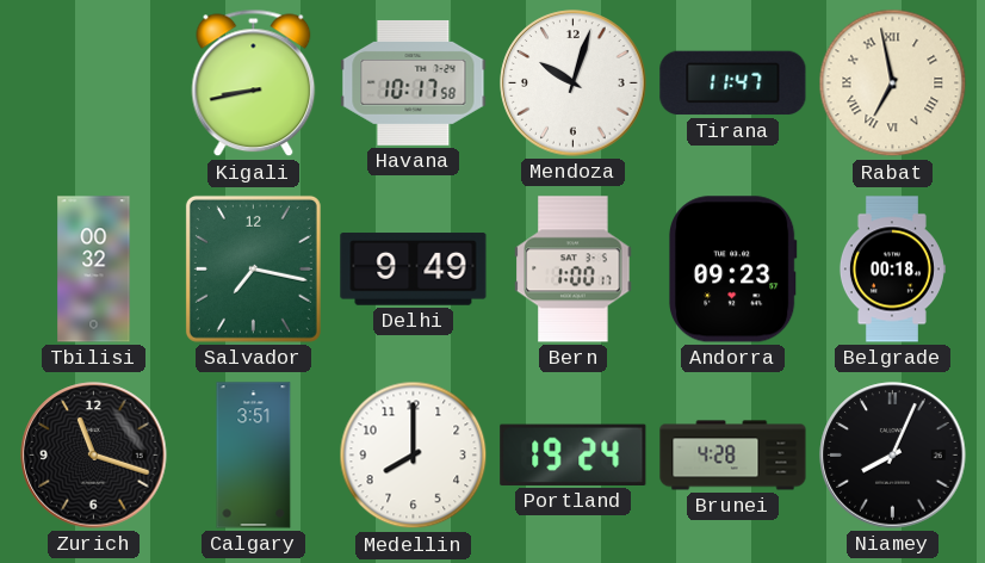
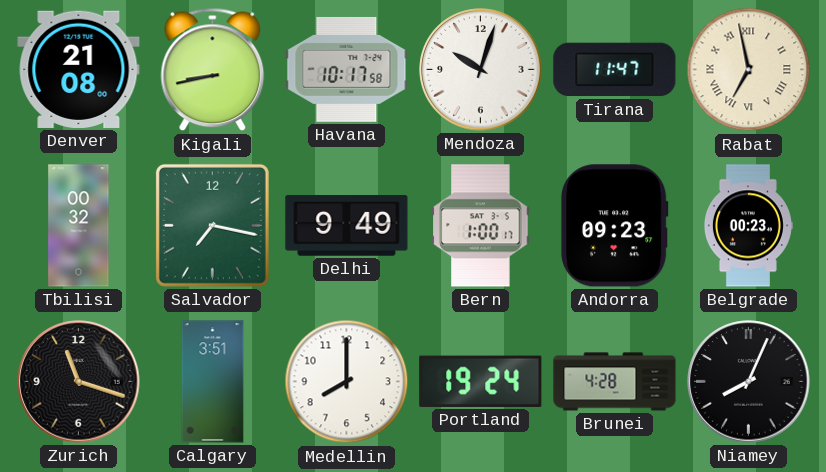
Denver: none -> 21:08
Belgrade: 00:18 -> 00:23
